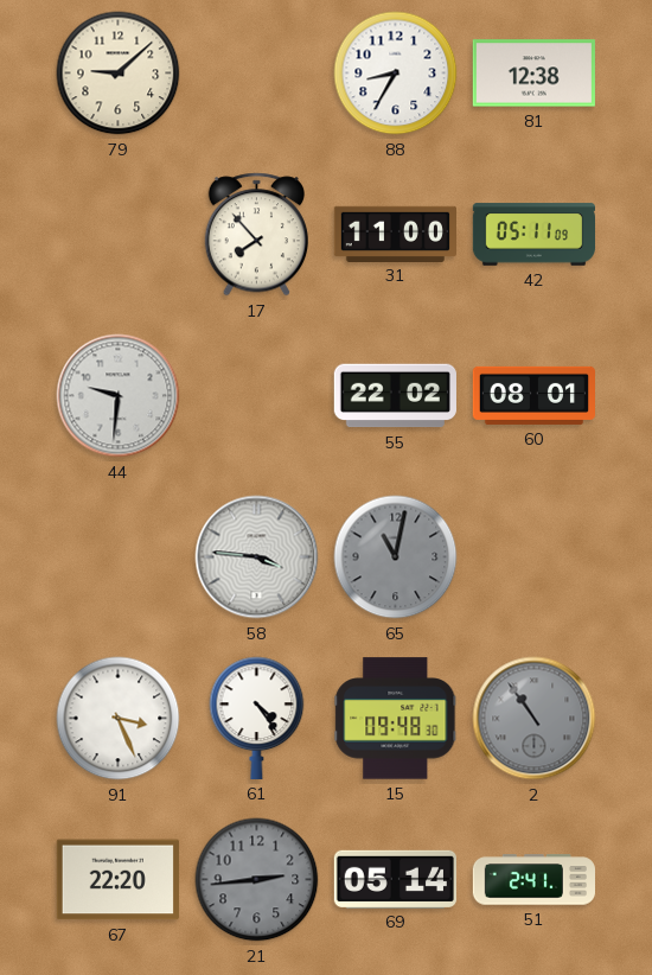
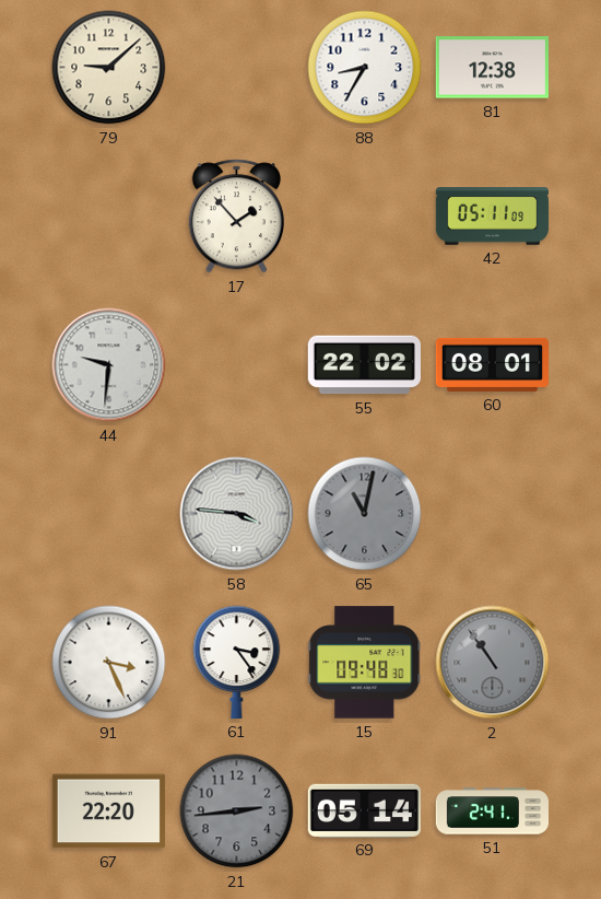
17: 7:53 -> 1:53
31: 11:00 -> none
61: 4:24 -> 3:24
